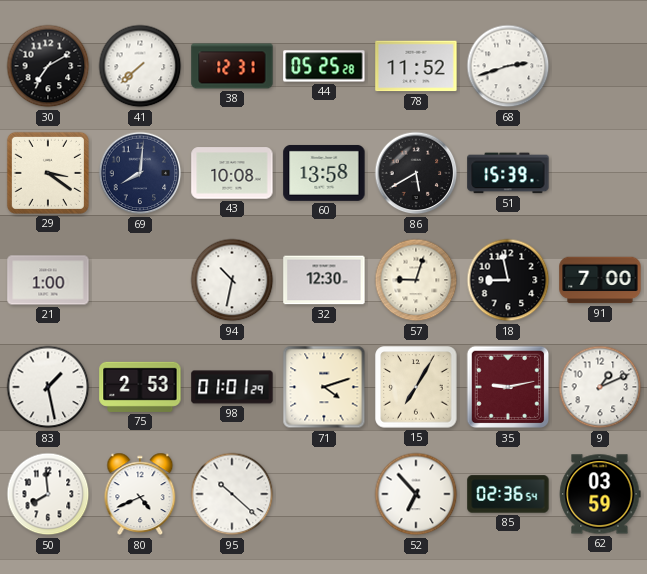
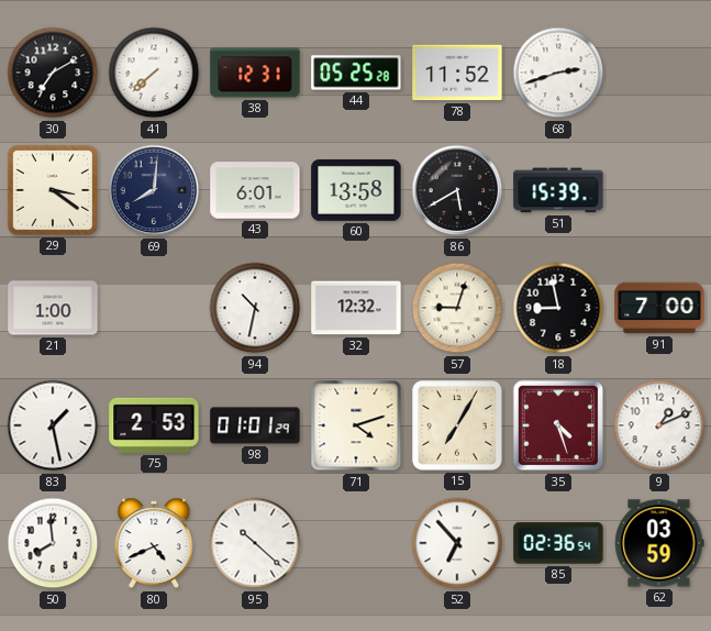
43: 10:08 -> 6:01
32: 12:30 -> 12:32
35: 9:13 -> 4:27
